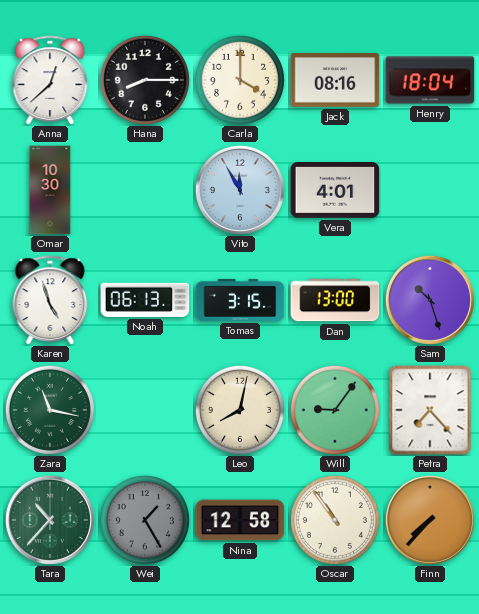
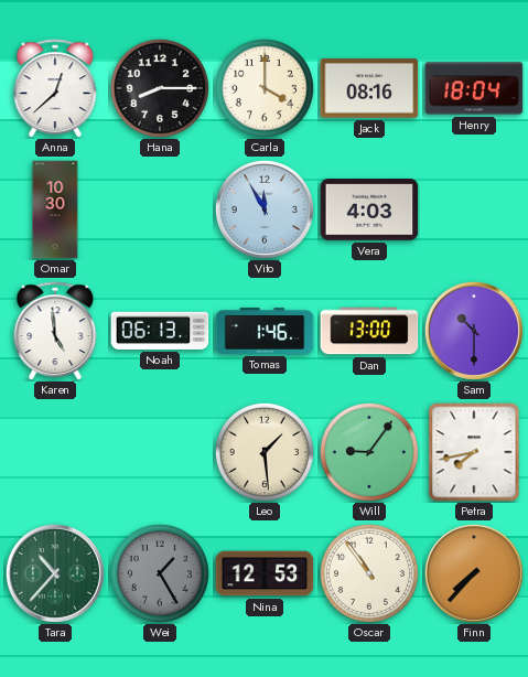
Vera: 4:01 -> 4:03
Karen: 4:57 -> 4:59
Tomas: 3:15 -> 1:46
Sam: 10:27 -> 10:30
Zara: 11:17 -> none
Leo: 8:02 -> 1:29
Petra: 7:23 -> 7:43
Nina: 12:58 -> 12:53
